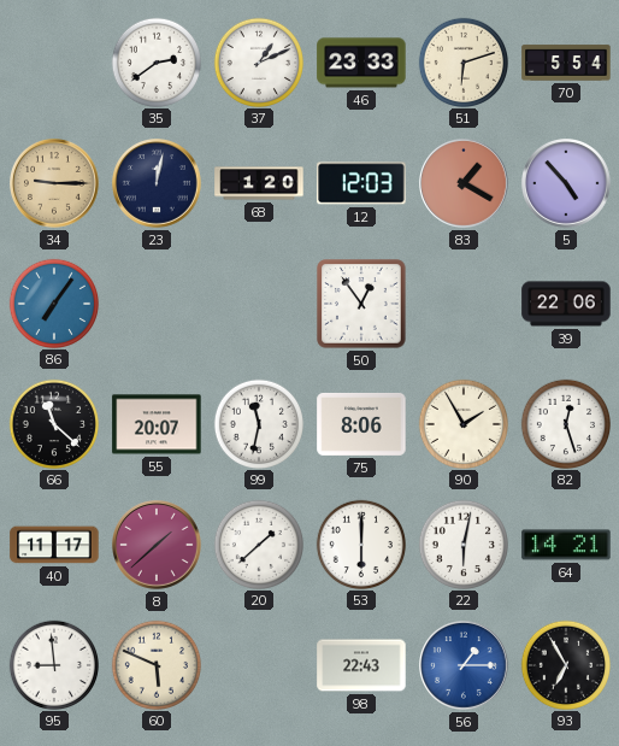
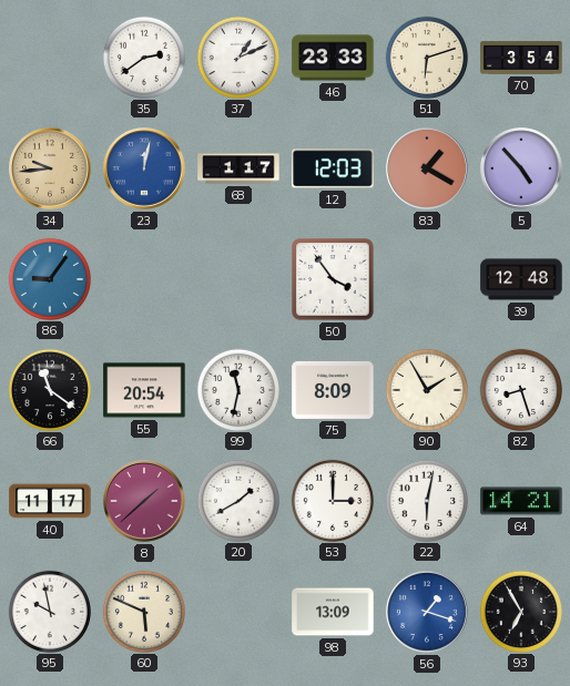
70: 5:54 -> 3:54
34: 9:15 -> 9:44
23 dial: navy -> blue
68: 1:20 -> 1:17
86: 7:06 -> 9:06
50: 12:54 -> 3:54
39: 22:06 -> 12:48
66: 11:22 -> 11:21
55: 20:07 -> 20:54
75: 8:06 -> 8:09
82: 12:27 -> 8:27
20: 1:38 -> 1:40
53: 6:00 -> 3:00
95: 8:59 -> 9:58
98: 22:43 -> 13:09
56: 1:15 -> 1:18
